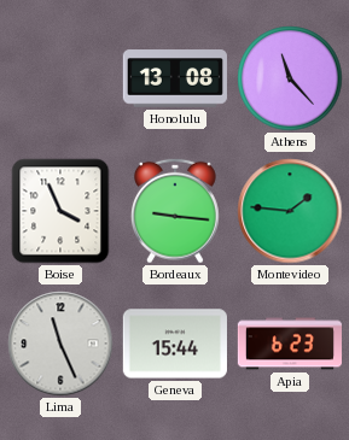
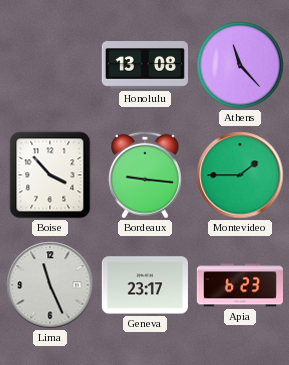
Boise: 3:56 -> 3:53
Montevideo: 1:46 -> 1:45
Geneva: 15:44 -> 23:17
